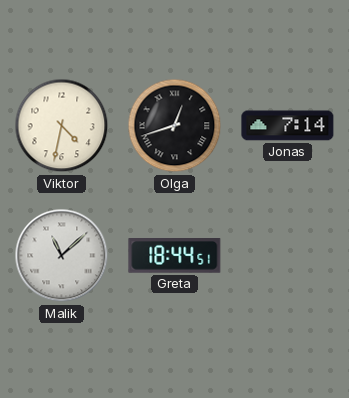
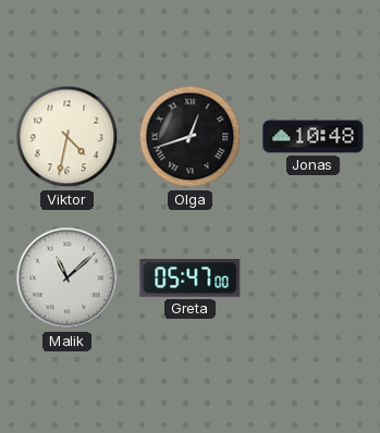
Jonas: 7:14 -> 10:48
Greta: 18:44 -> 05:47
